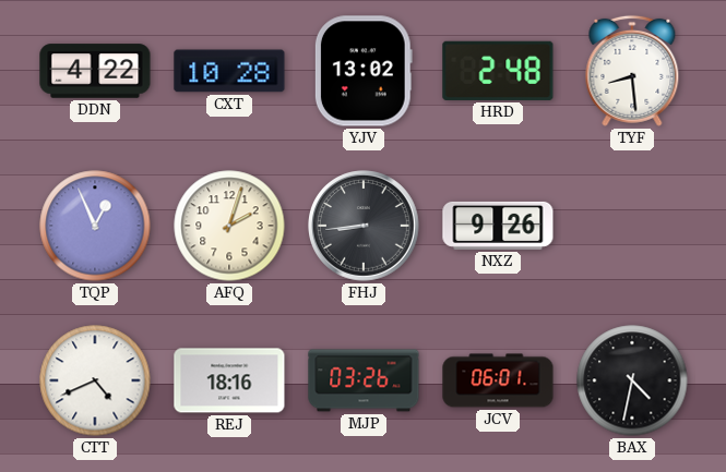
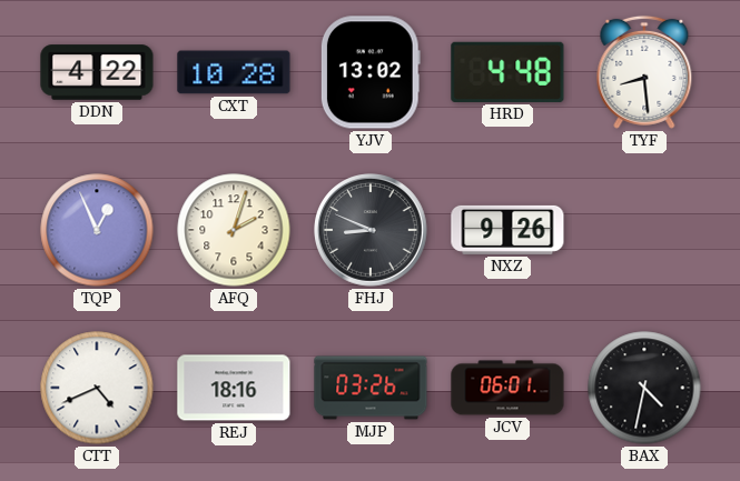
HRD: 2:48 -> 4:48
FHJ: 8:44 -> 8:49
